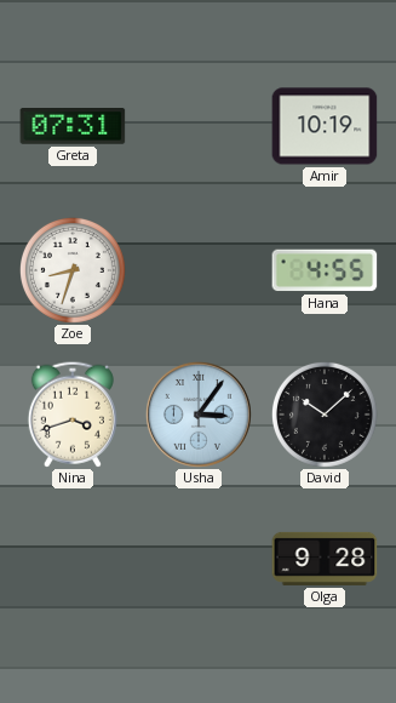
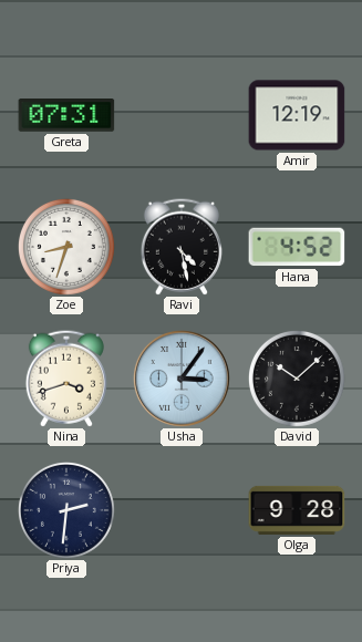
Amir: 10:19 -> 12:19
Ravi: none -> 4:28
Hana: 4:55 -> 4:52
Priya: none -> 2:31
